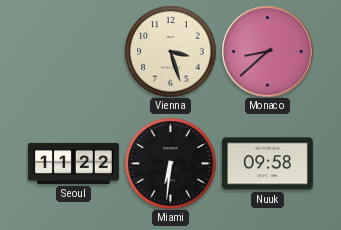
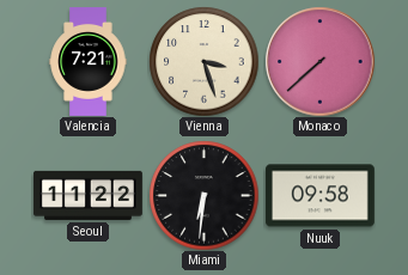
Valencia: none -> 7:21
Monaco: 8:38 -> 7:38
